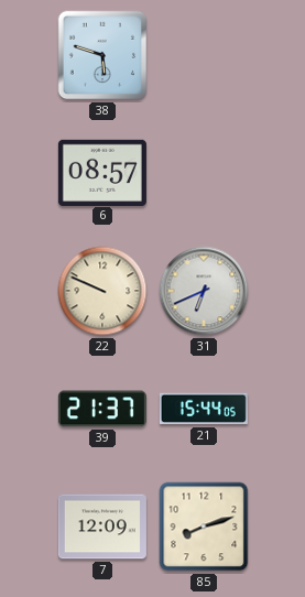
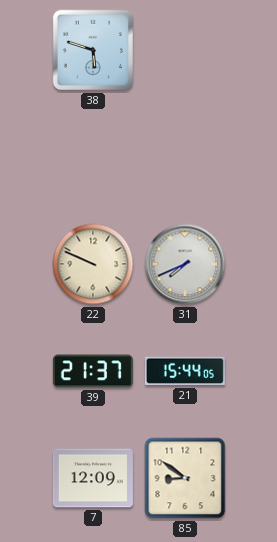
6: 08:57 -> none
31: 6:41 -> 7:41
85: 8:12 -> 8:51
